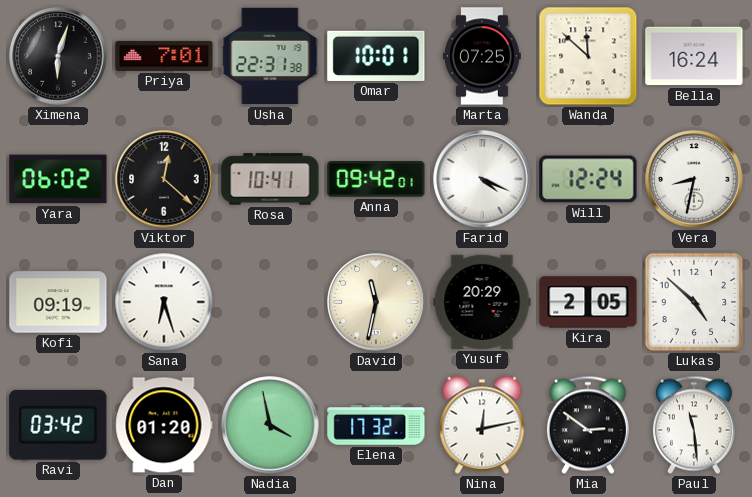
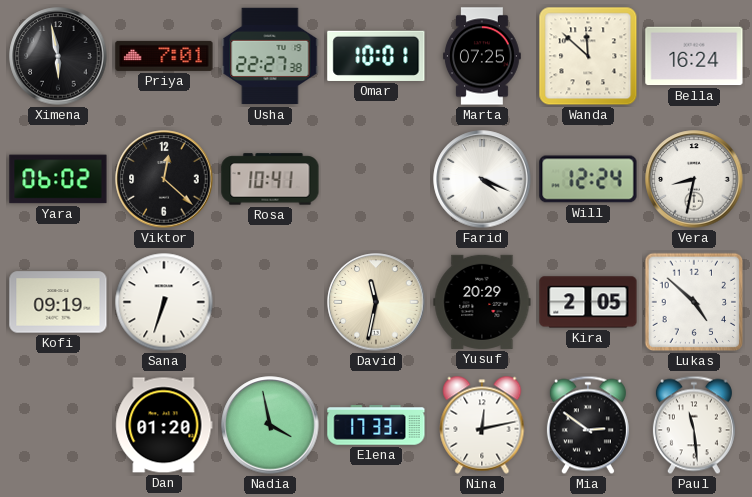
Ximena: 6:03 -> 5:58
Usha: 22:31 -> 22:27
Anna: 09:42 -> none
Sana: 6:27 -> 6:33
Ravi: 03:42 -> none
Elena: 17:32 -> 17:33
